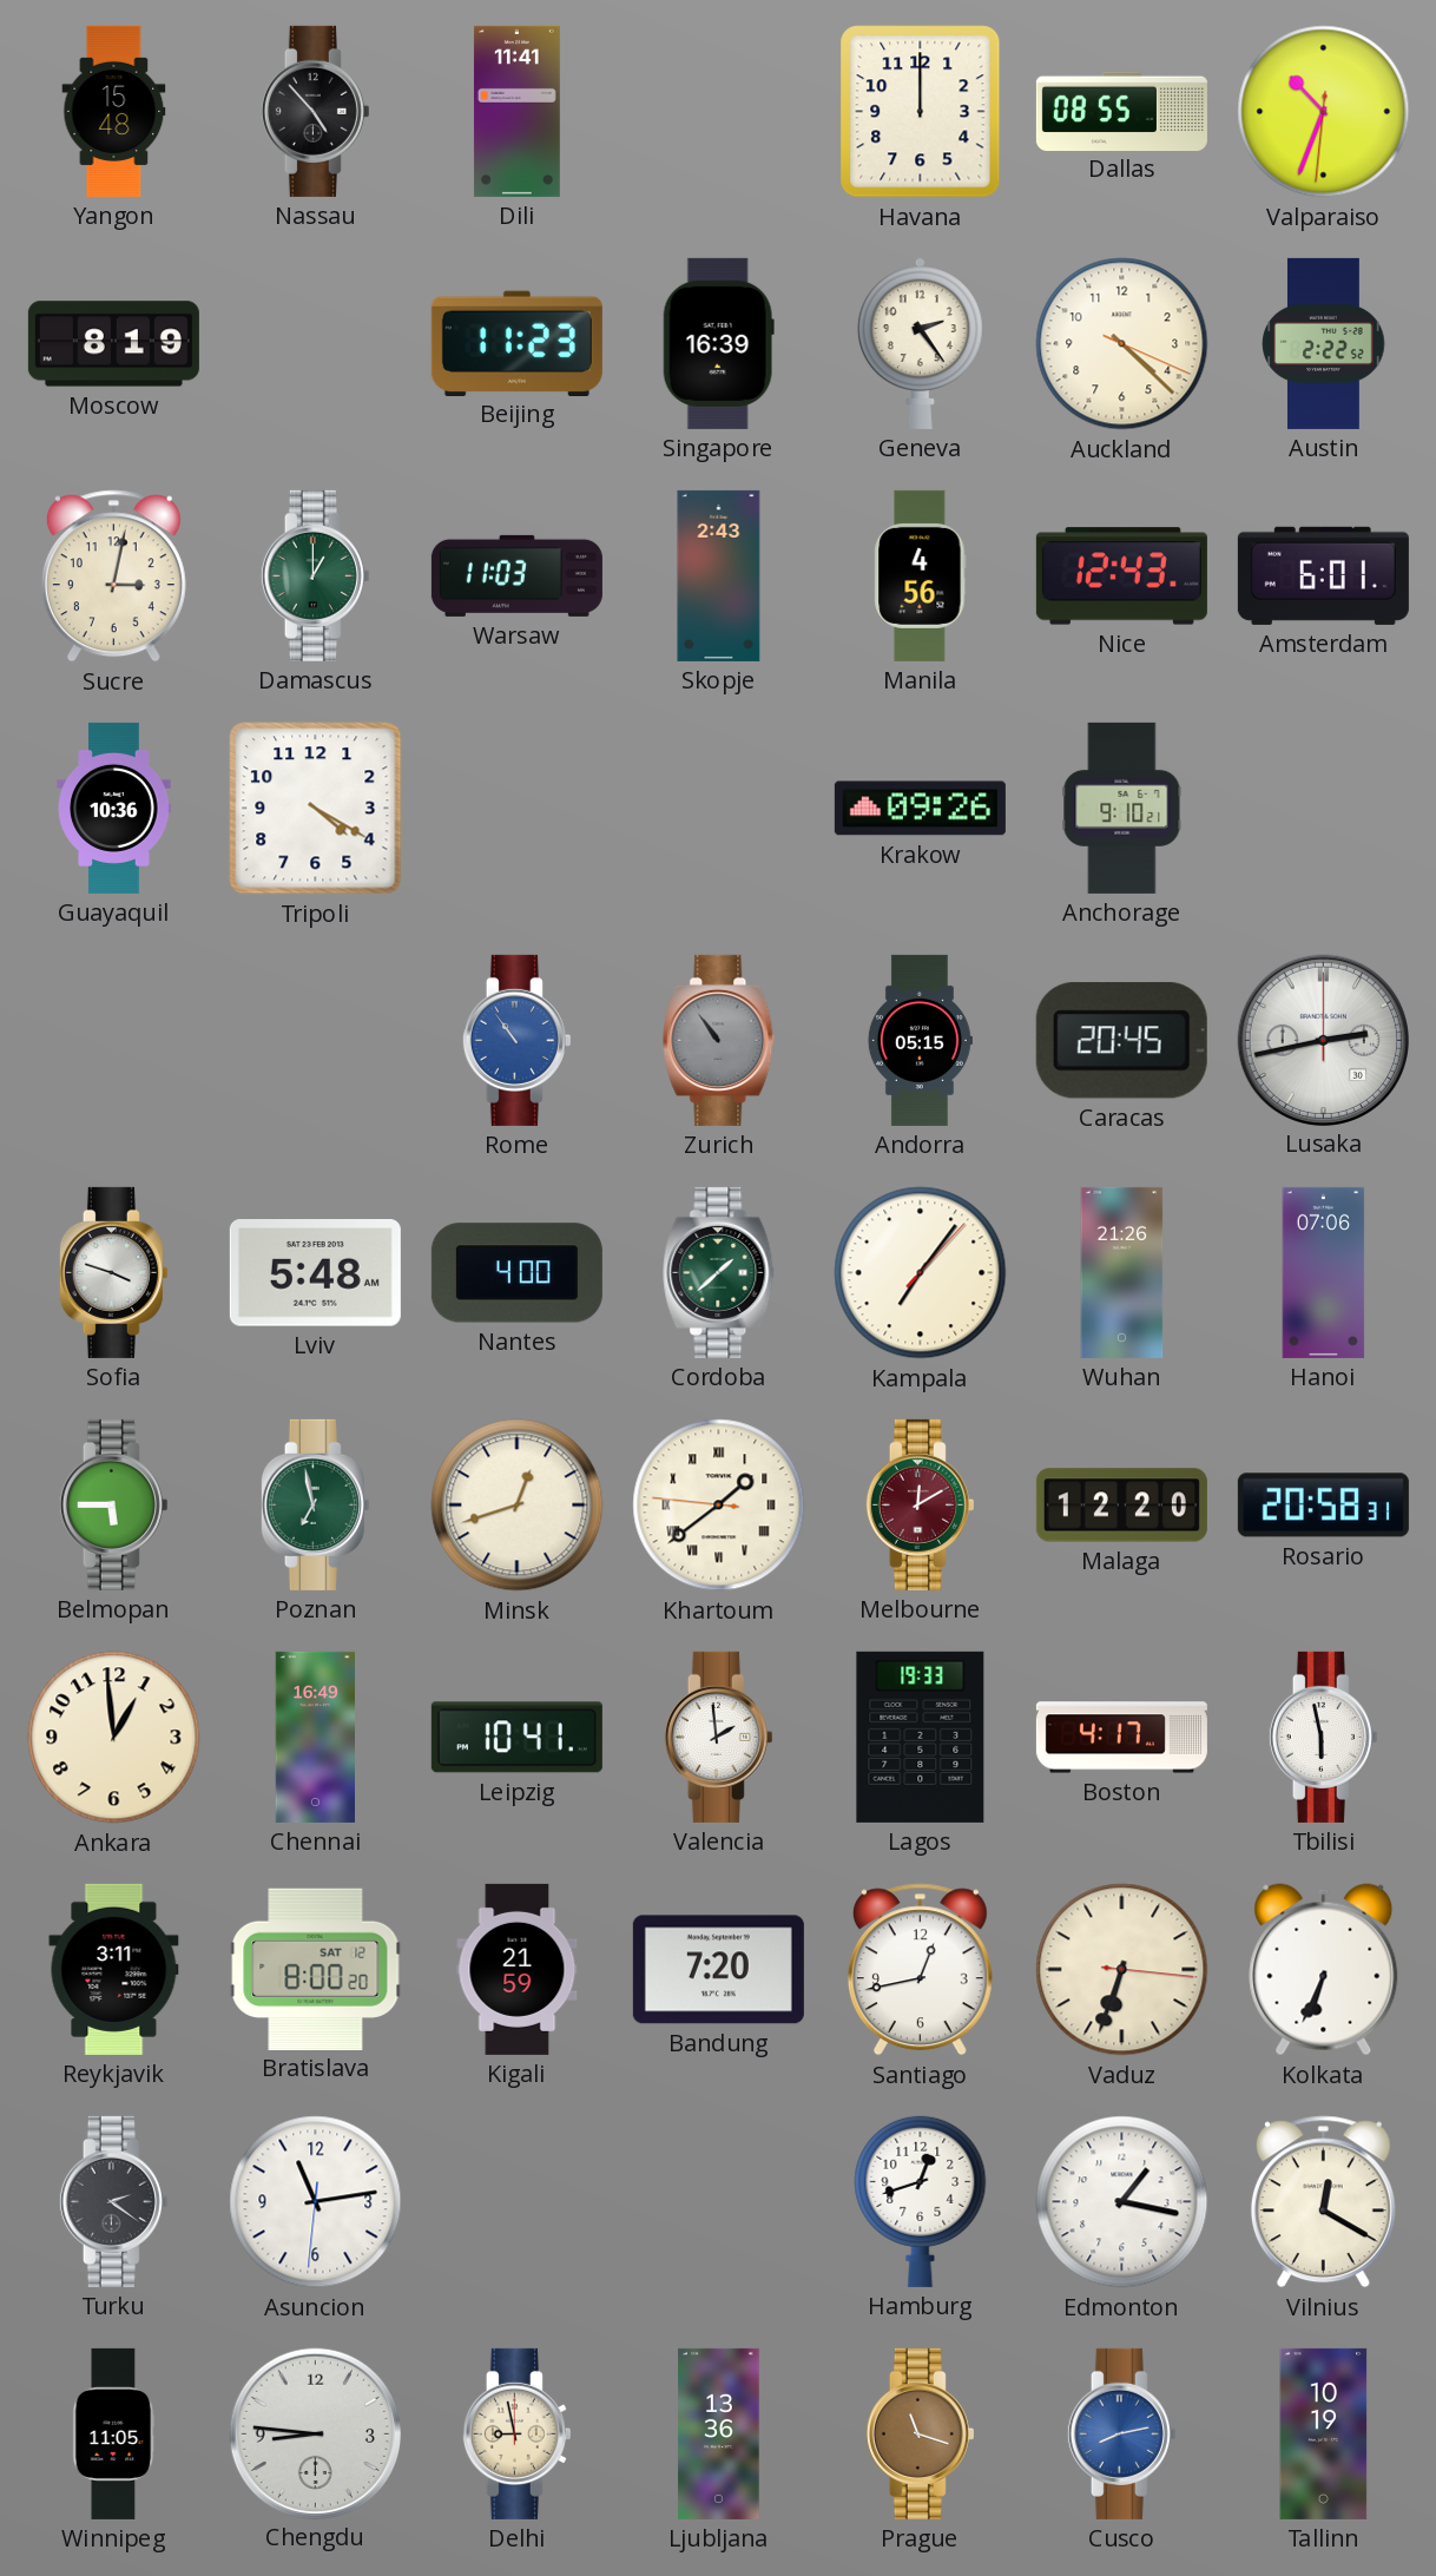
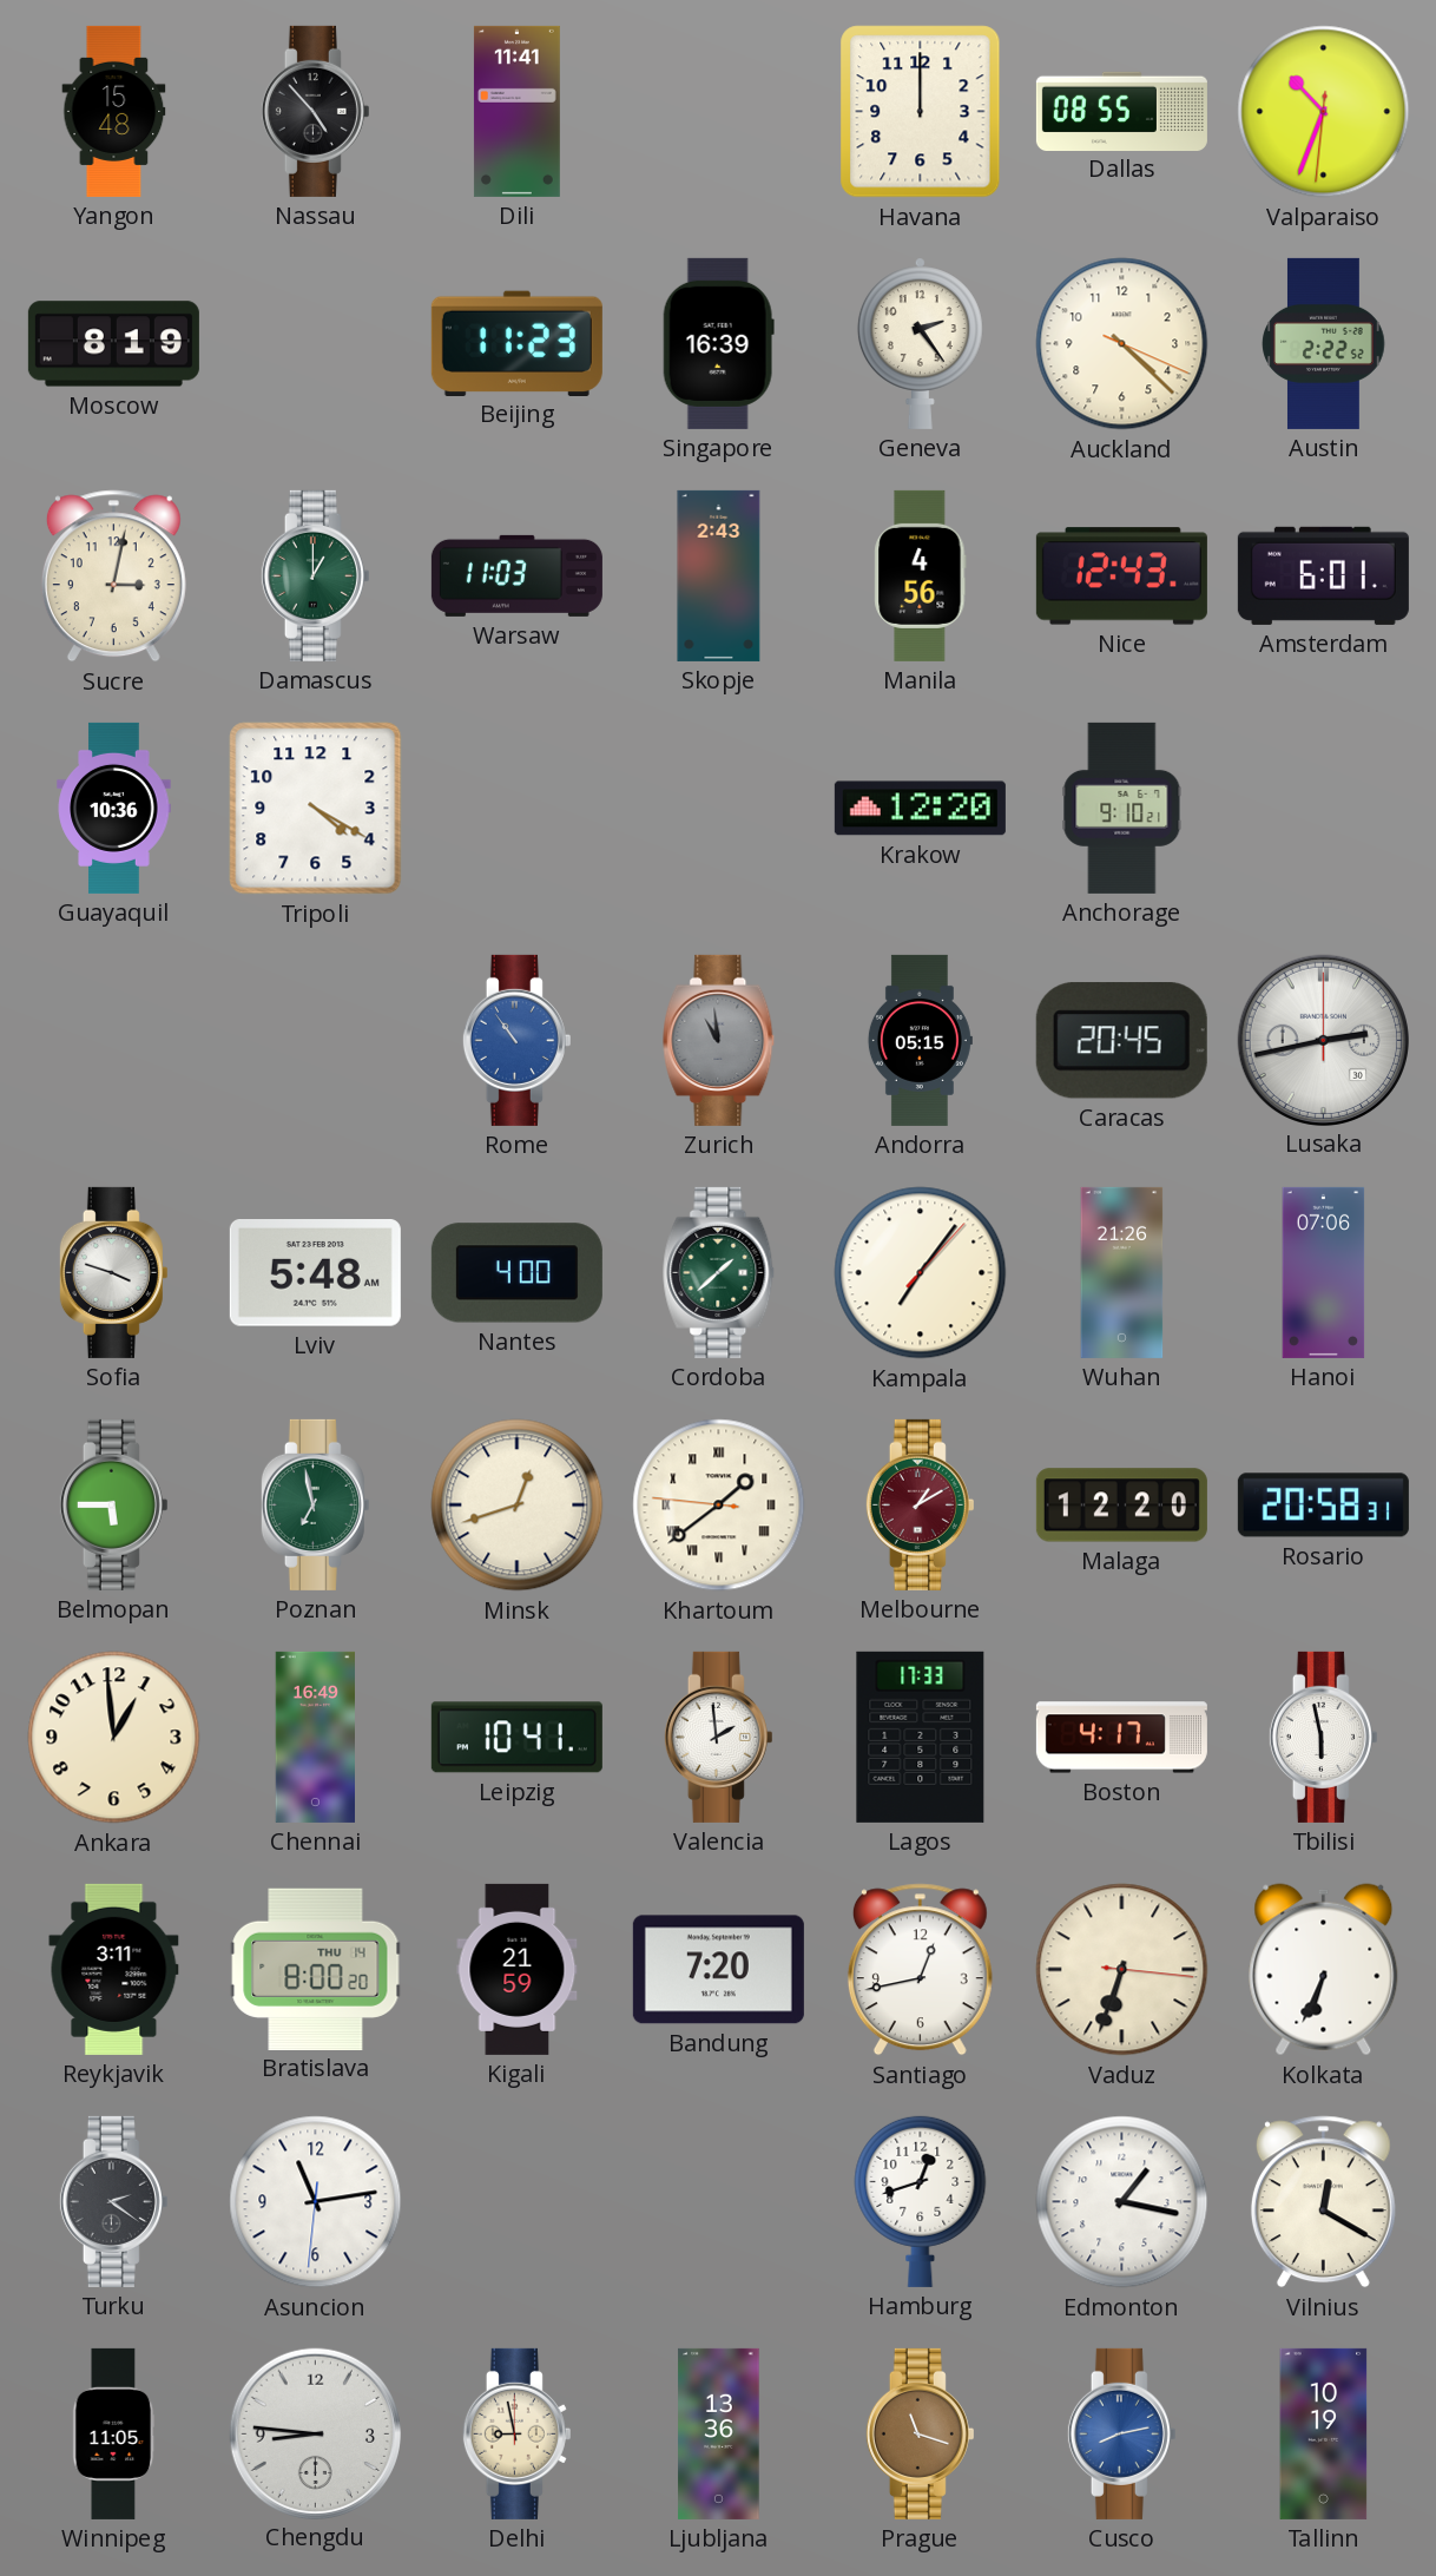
Krakow: 09:26 -> 12:20
Zurich: 10:54 -> 10:59
Melbourne: 12:10 -> 1:10
Lagos: 19:33 -> 17:33
Bratislava date: SAT 12 -> THU 14
